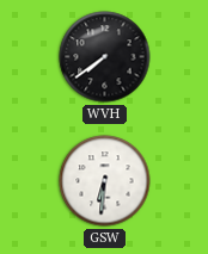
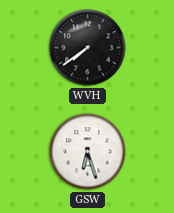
GSW: 6:31 -> 6:27
